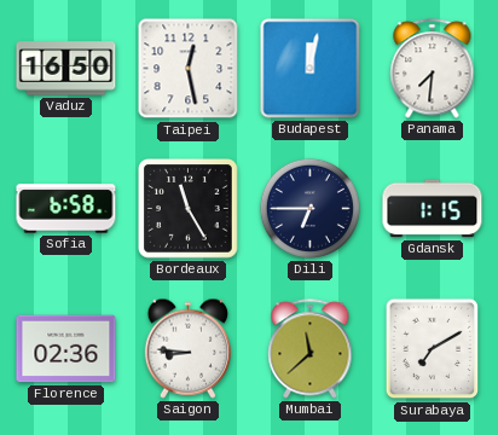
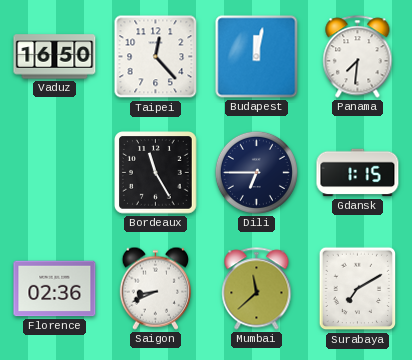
Taipei: 12:28 -> 12:23
Sofia: 6:58 -> none
Saigon: 8:46 -> 8:41
